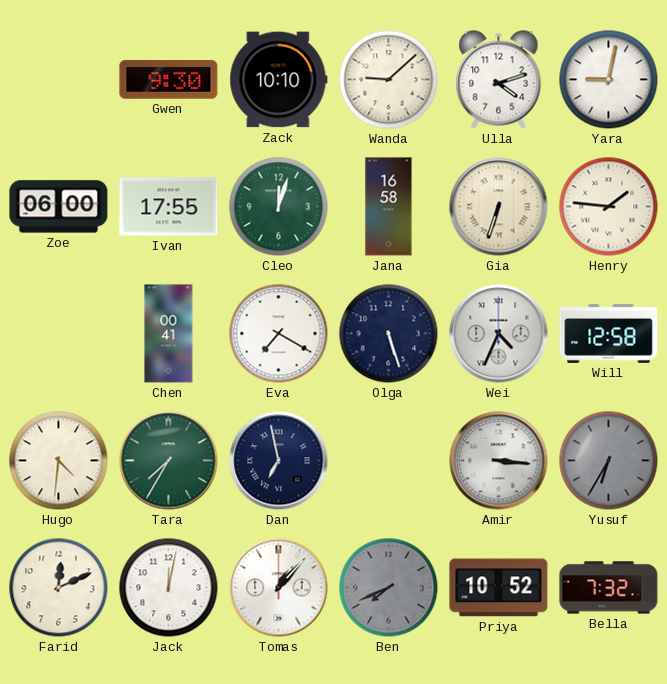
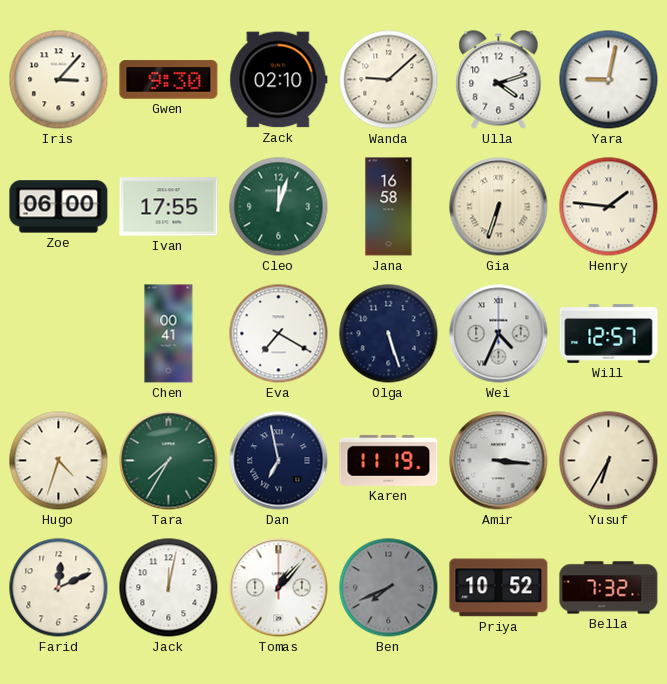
Iris: none -> 3:07
Zack: 10:10 -> 02:10
Will: 12:58 -> 12:57
Hugo: 4:31 -> 4:33
Karen: none -> 11:19
Yusuf dial: grey -> cream
